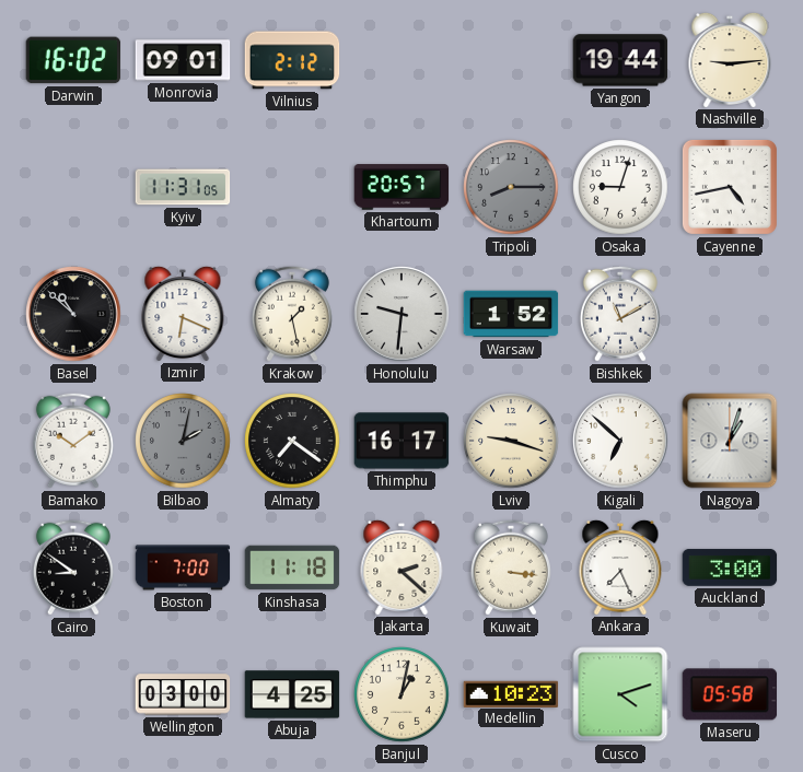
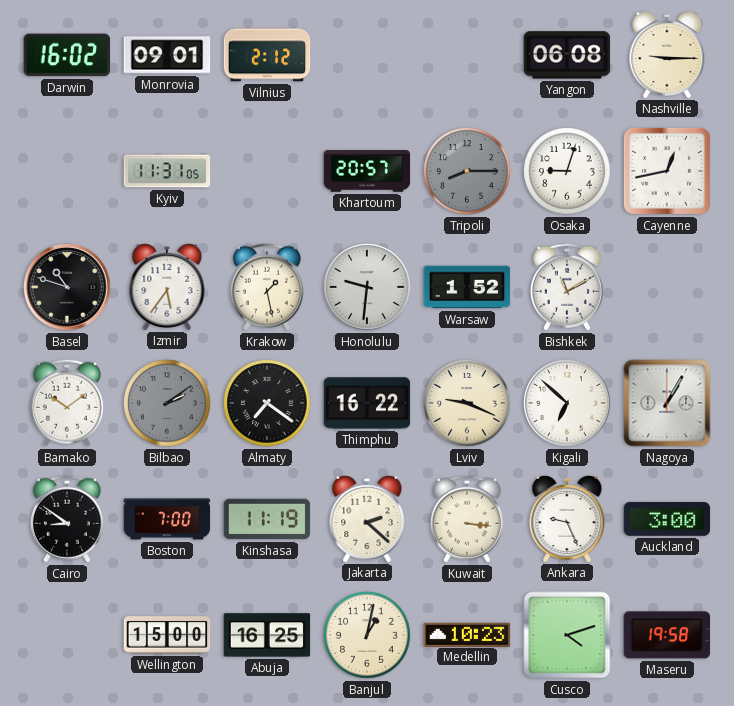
Yangon: 19:44 -> 06:08
Nashville: 9:14 -> 9:15
Cayenne: 4:43 -> 12:43
Basel: 10:52 -> 10:48
Izmir: 6:19 -> 5:36
Bilbao: 2:02 -> 2:09
Thimphu: 16:17 -> 16:22
Lviv: 9:18 -> 9:19
Nagoya: 1:03 -> 1:05
Kinshasa: 11:18 -> 11:19
Ankara: 7:26 -> 9:26
Wellington: 03:00 -> 15:00
Abuja: 4:25 -> 16:25
Maseru: 05:58 -> 19:58
